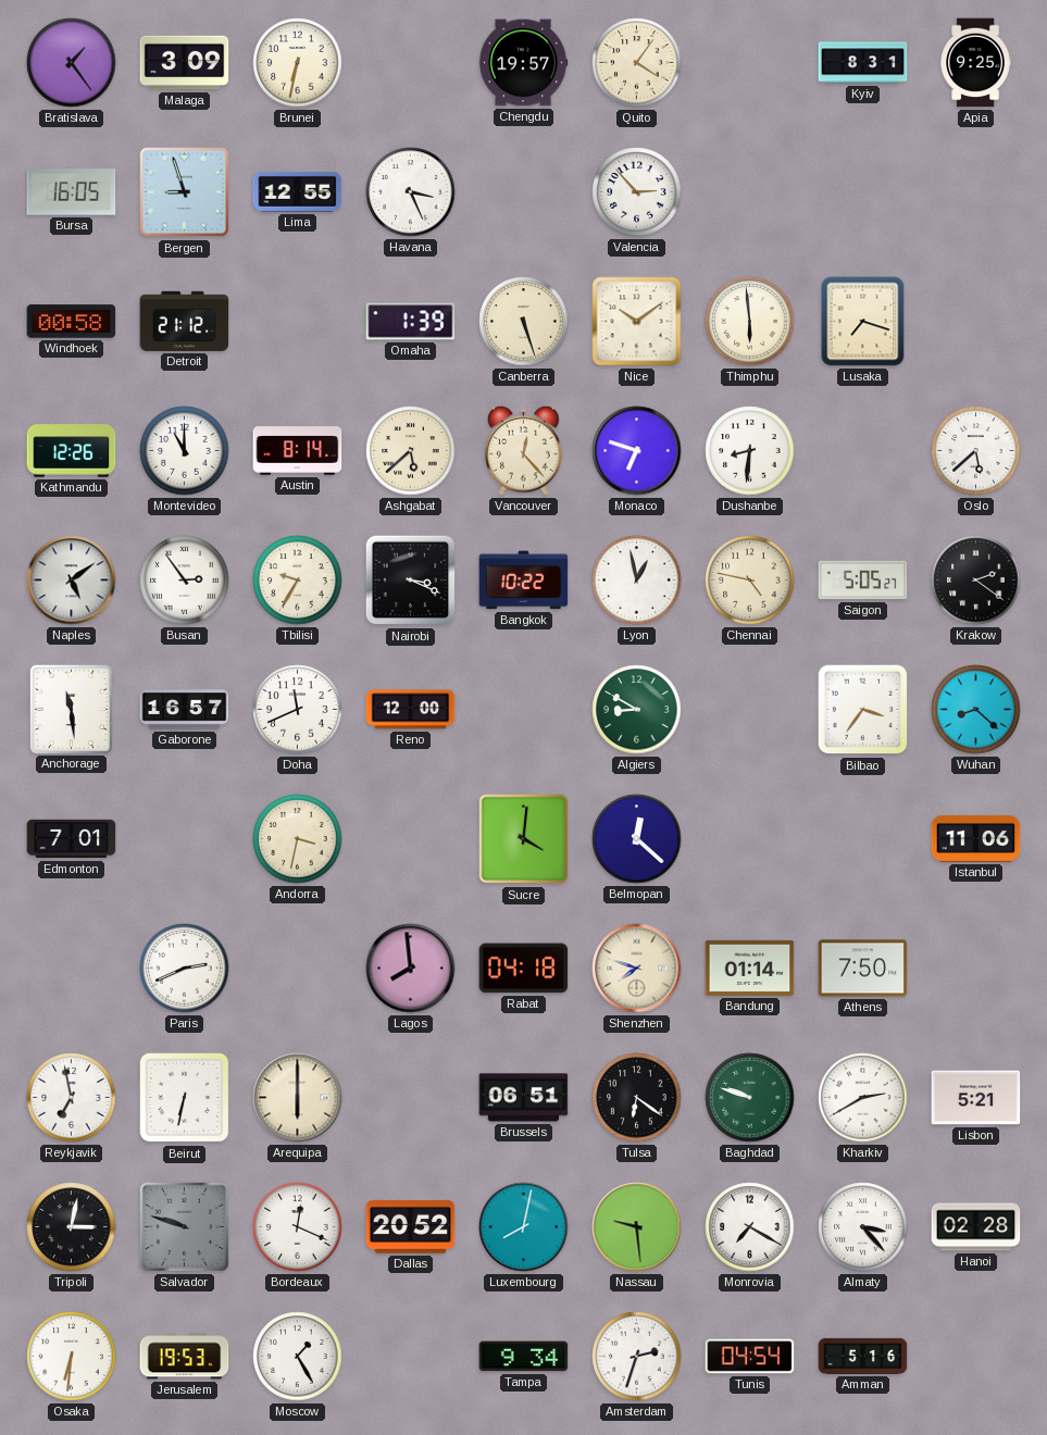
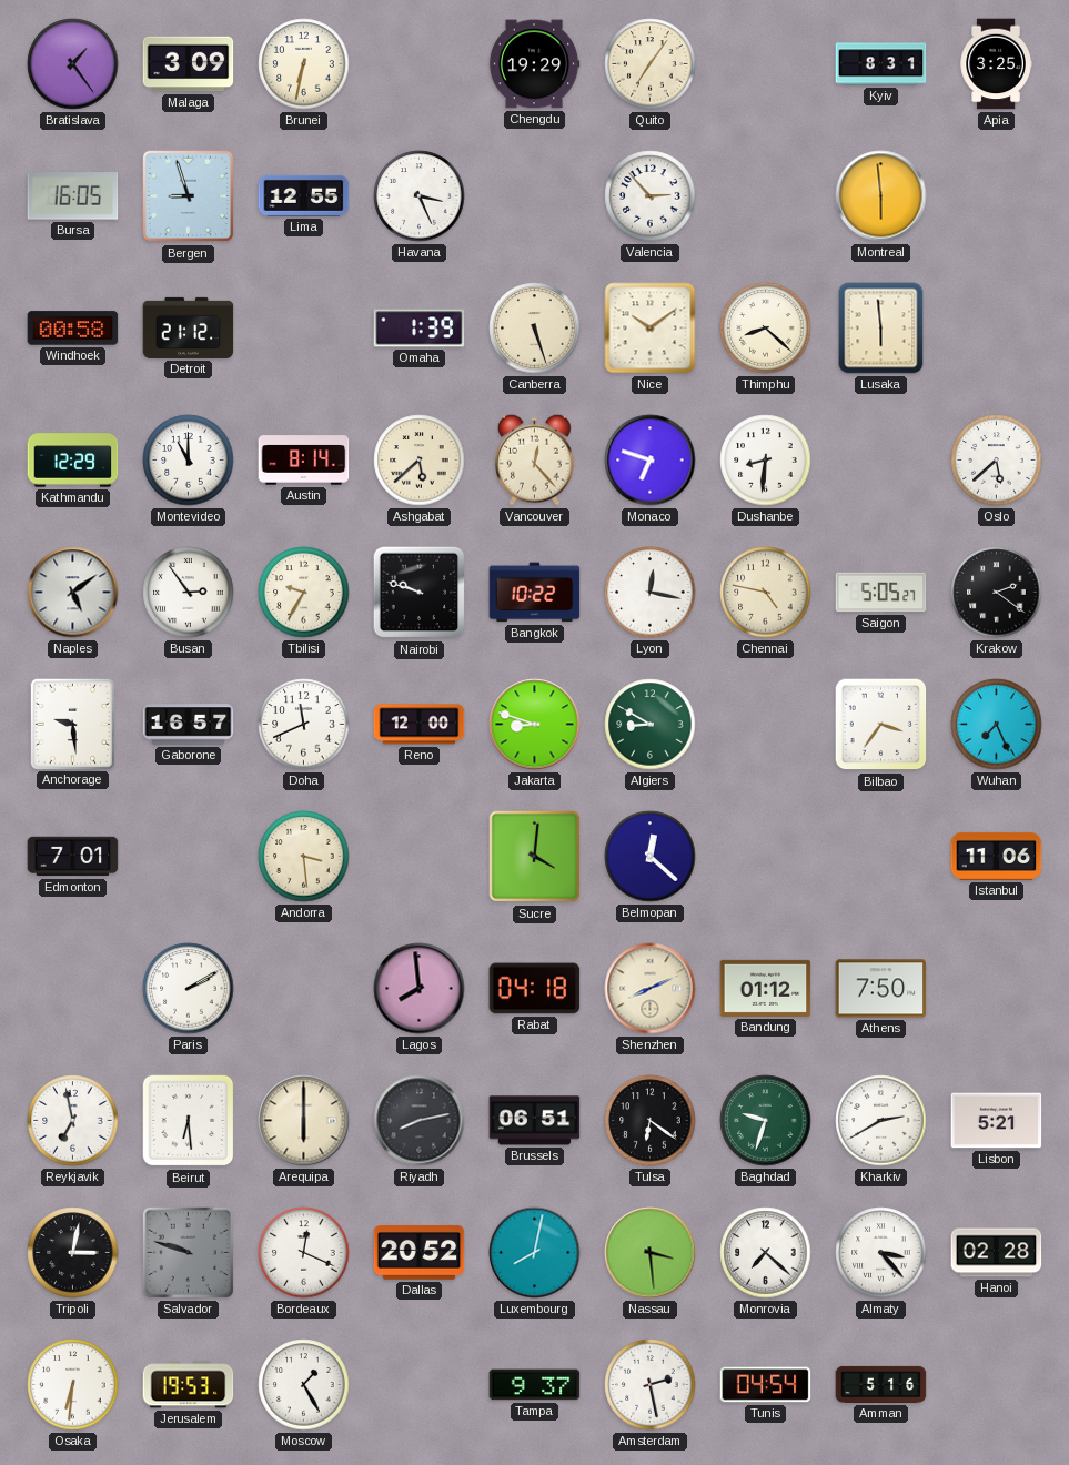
Chengdu: 19:57 -> 19:29
Quito: 4:06 -> 7:06
Apia: 9:25 -> 3:25
Montreal: none -> 5:59
Thimphu: 5:59 -> 8:22
Lusaka: 7:18 -> 5:59
Kathmandu: 12:26 -> 12:29
Nairobi: 3:19 -> 9:48
Lyon: 12:58 -> 12:17
Anchorage: 11:29 -> 9:29
Jakarta: none -> 8:48
Wuhan: 8:22 -> 7:26
Andorra: 3:32 -> 3:29
Paris: 2:41 -> 2:10
Shenzhen: 7:48 -> 8:11
Bandung: 01:14 -> 01:12
Beirut: 6:32 -> 6:29
Riyadh: none -> 8:13
Baghdad: 9:48 -> 9:33
Nassau: 9:29 -> 3:29
Monrovia: 7:20 -> 7:22
Tampa: 9:34 -> 9:37
Amsterdam: 2:33 -> 2:28
